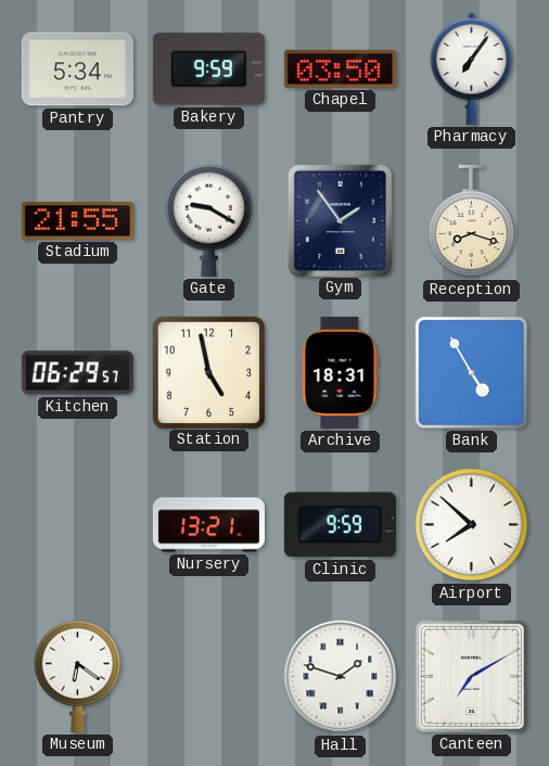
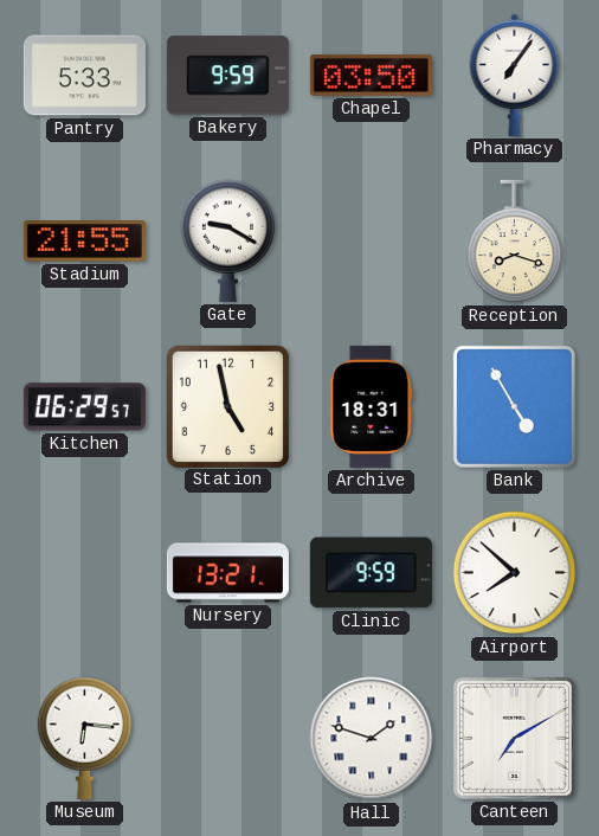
Pantry: 5:34 -> 5:33
Gym: 1:54 -> none
Museum: 6:21 -> 6:16
